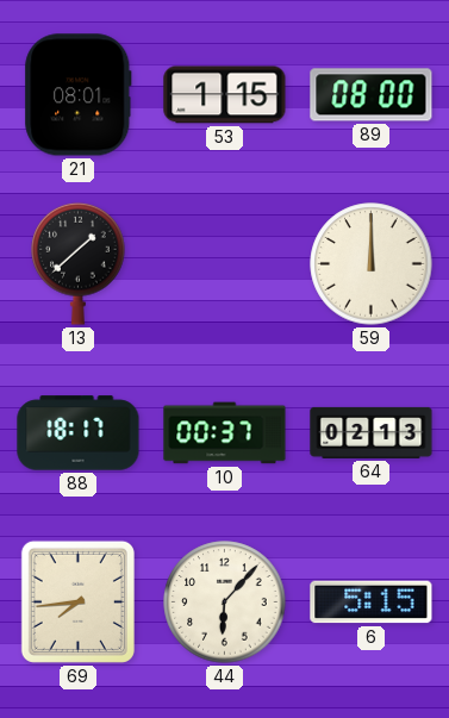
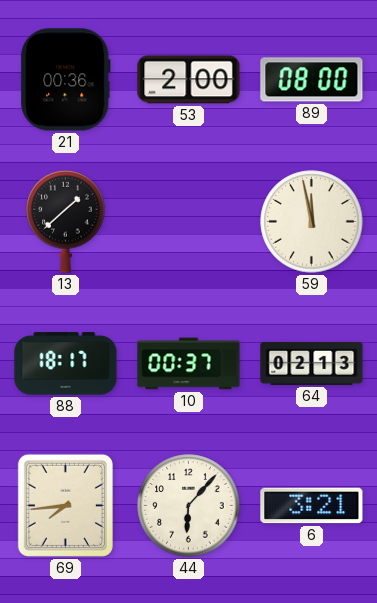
21: 08:01 -> 00:36
53: 1:15 -> 2:00
59: 12:00 -> 11:58
6: 5:15 -> 3:21
